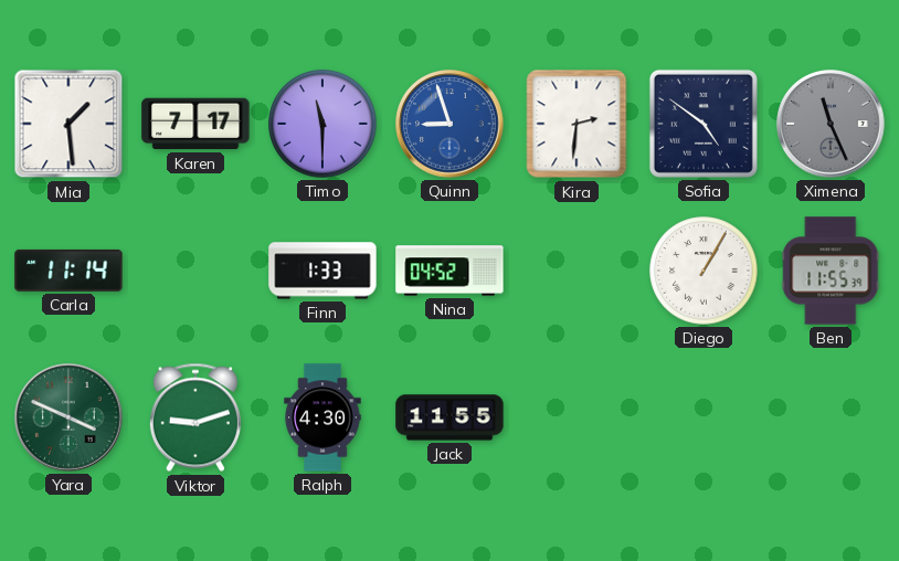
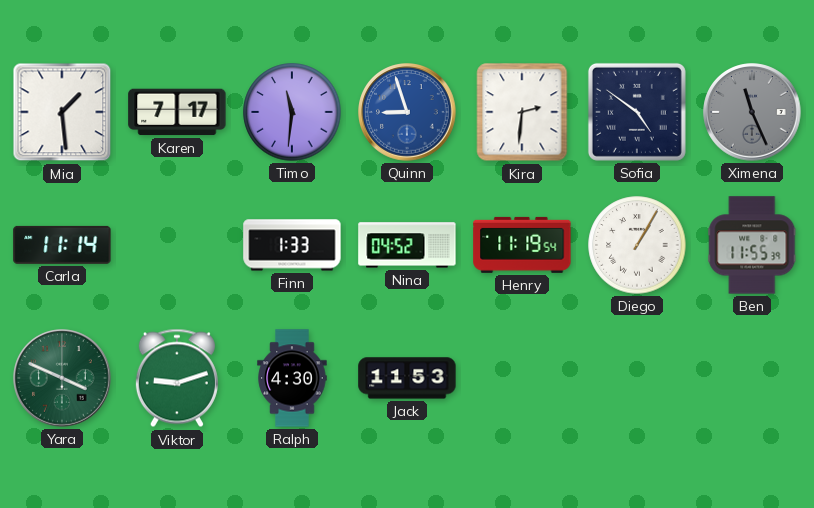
Timo: 11:30 -> 11:31
Henry: none -> 11:19
Jack: 11:55 -> 11:53
